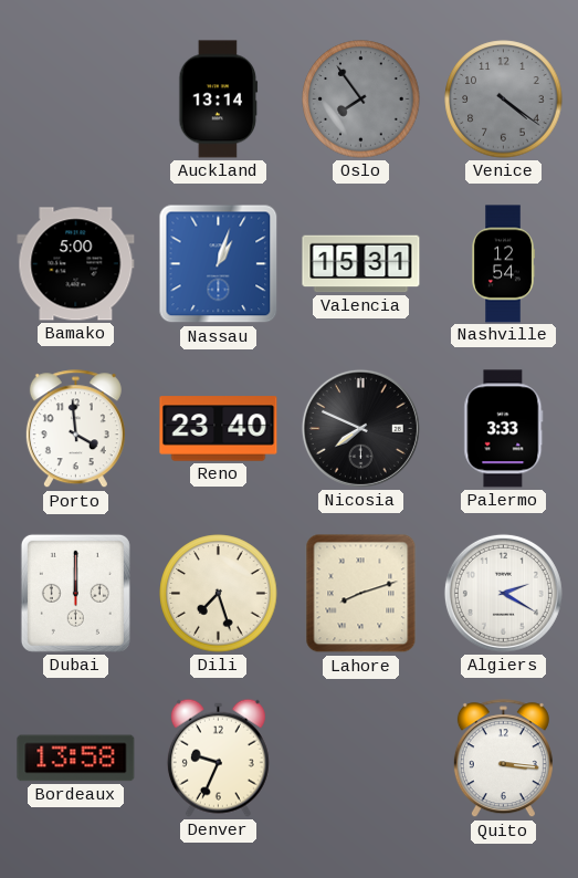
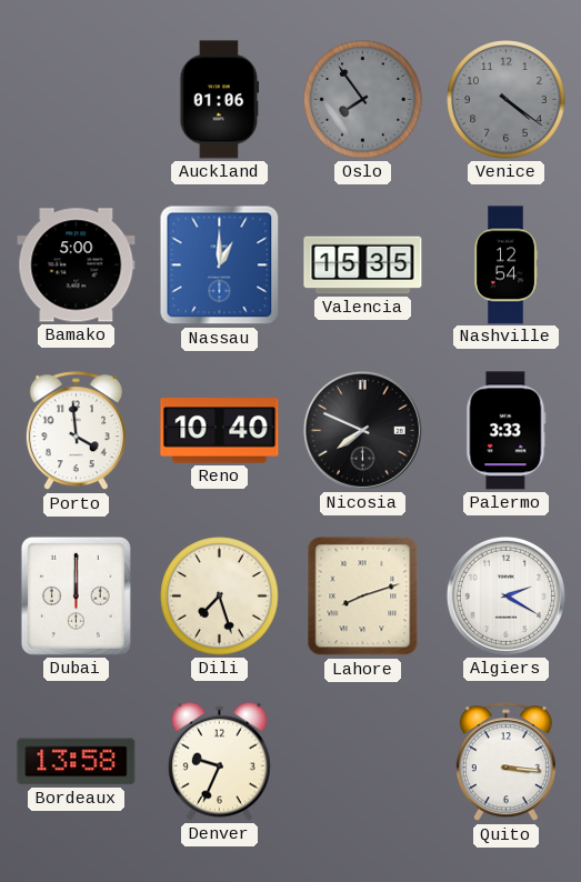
Auckland: 13:14 -> 01:06
Nassau: 1:03 -> 1:00
Valencia: 15:31 -> 15:35
Reno: 23:40 -> 10:40
